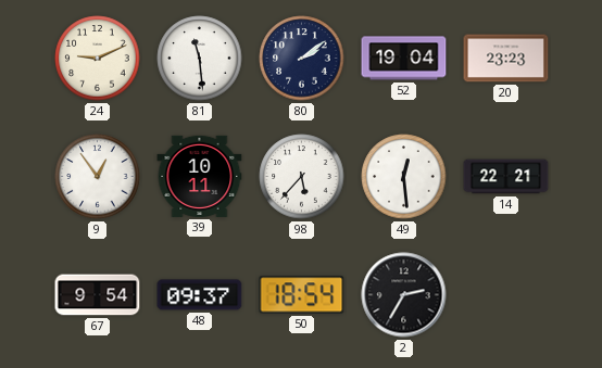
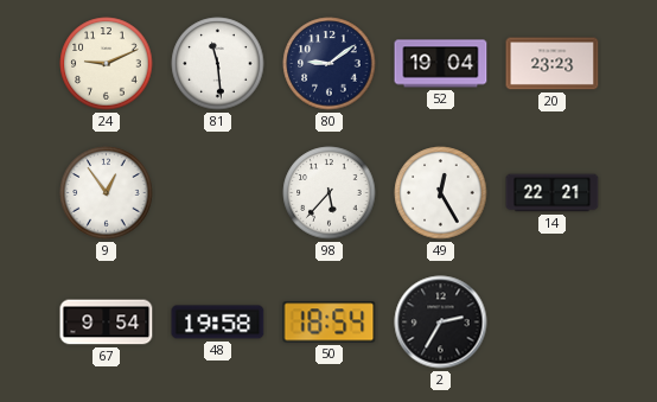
80: 2:09 -> 9:09
39: 10:11 -> none
49: 12:29 -> 12:25
48: 09:37 -> 19:58
